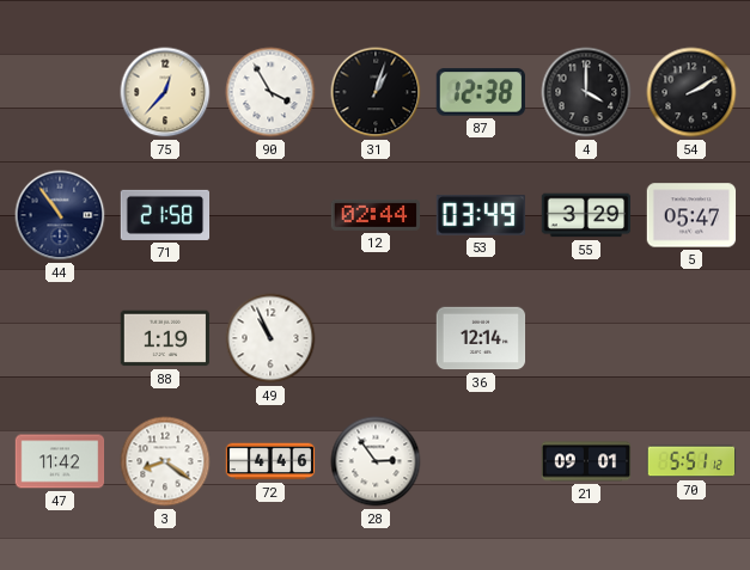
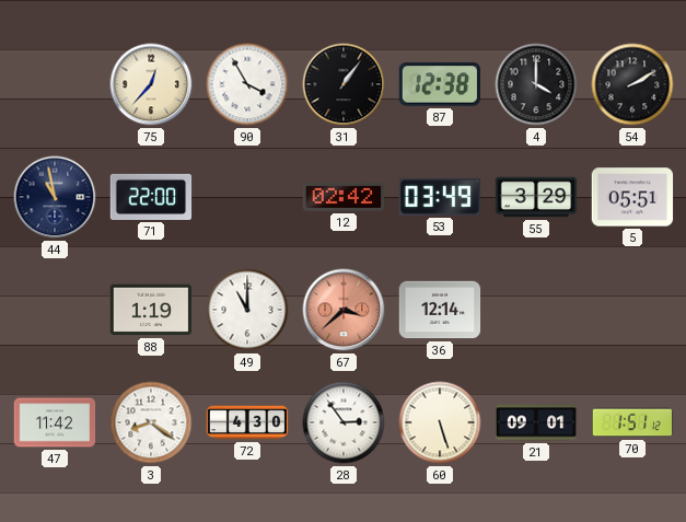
31: 1:03 -> 1:06
44: 10:54 -> 10:58
71: 21:58 -> 22:00
12: 02:44 -> 02:42
5: 05:47 -> 05:51
49: 10:56 -> 11:00
67: none -> 3:38
72: 4:46 -> 4:30
60: none -> 5:27
70: 5:51 -> 1:51
